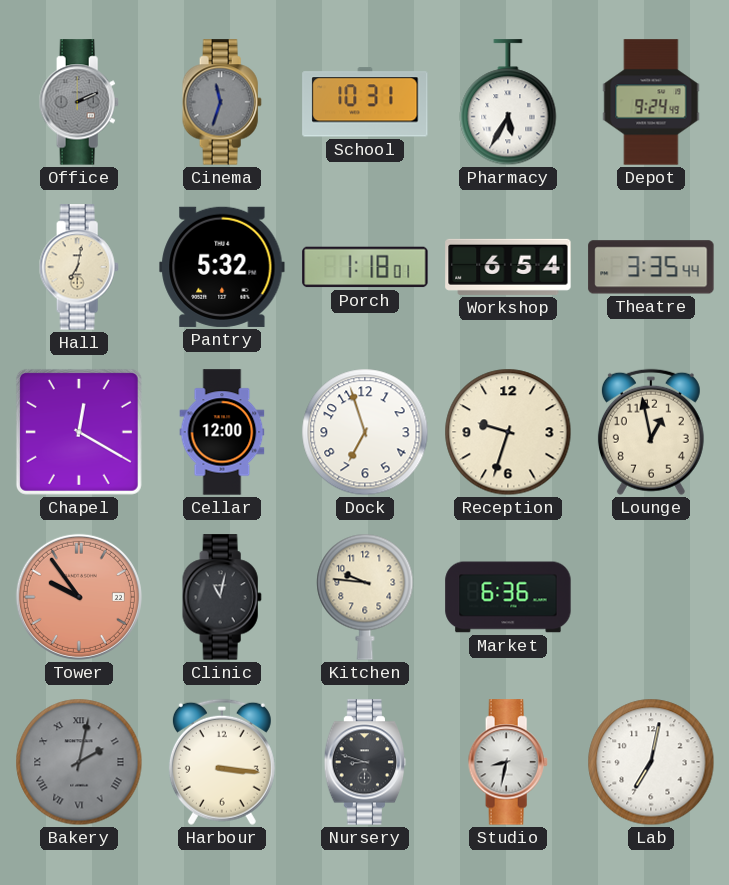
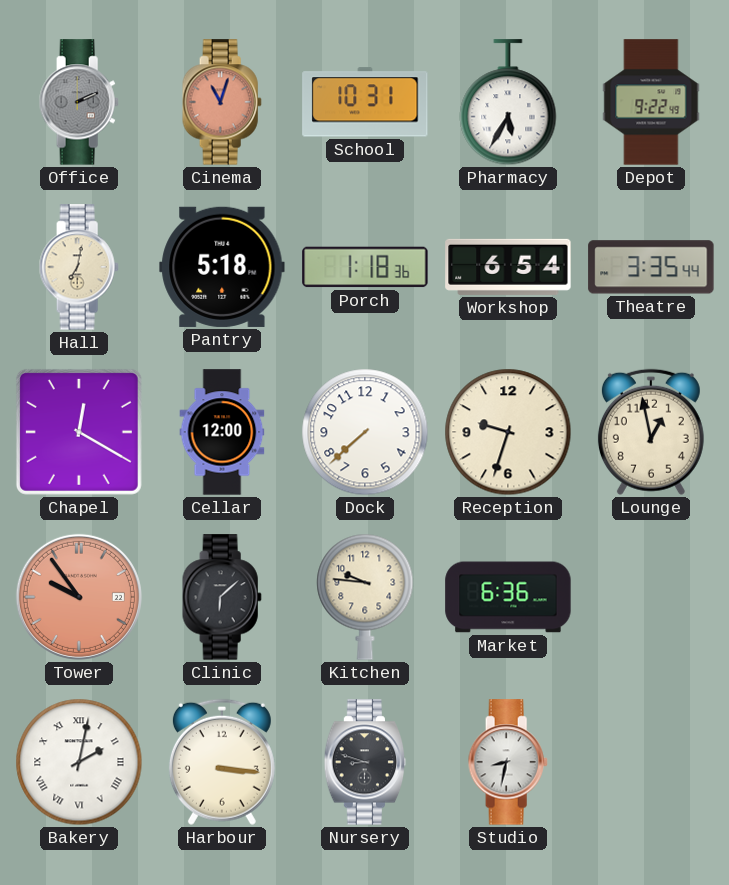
Cinema: 11:33 -> 11:03
Cinema dial: grey -> salmon
Depot: 9:24 -> 9:22
Pantry: 5:32 -> 5:18
Porch: 1:18:01 -> 1:18:36
Dock: 6:57 -> 7:38
Clinic: 11:02 -> 6:08
Bakery dial: grey -> white
Lab: 7:02 -> none
